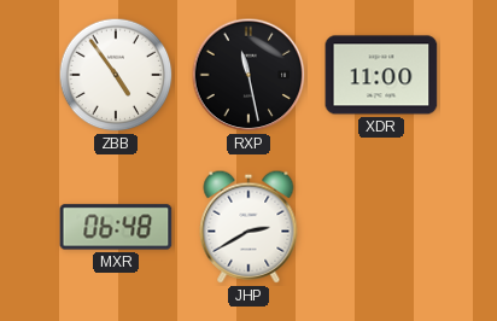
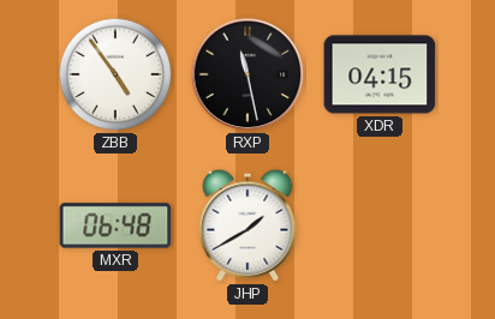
XDR: 11:00 -> 04:15
JHP: 2:40 -> 1:40
